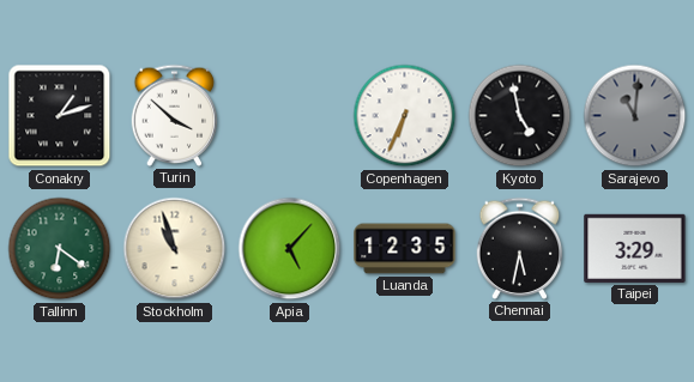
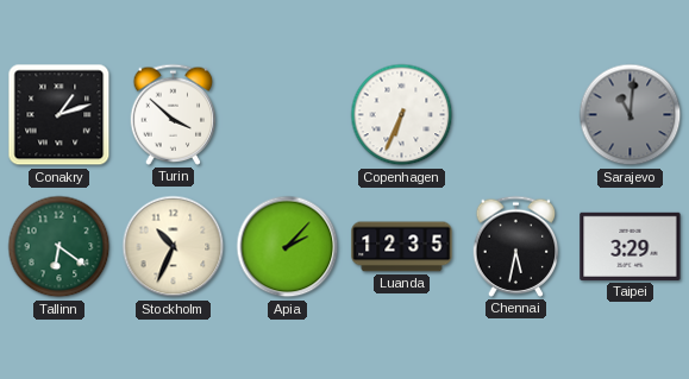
Kyoto: 4:58 -> none
Stockholm: 10:57 -> 10:34
Apia: 5:07 -> 2:07
